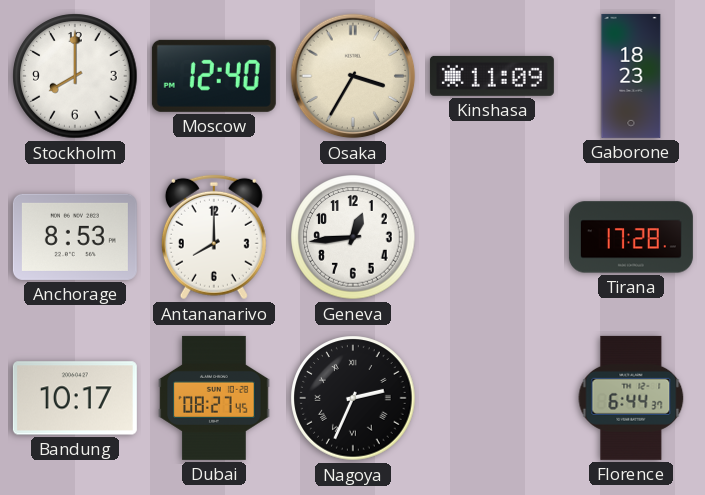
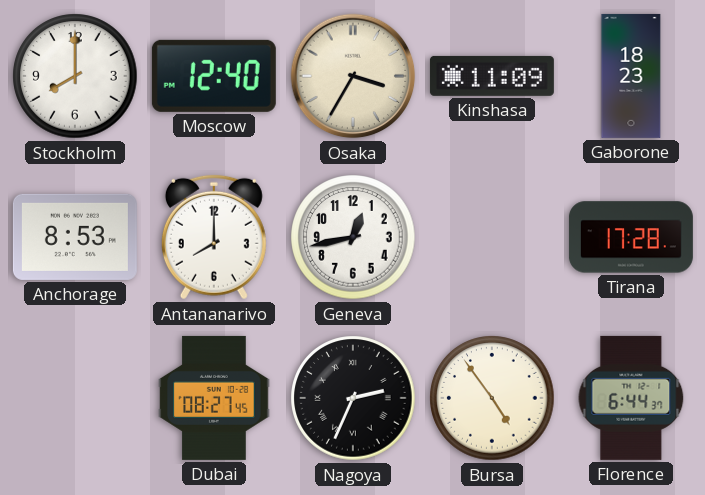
Geneva: 12:44 -> 12:43
Bandung: 10:17 -> none
Bursa: none -> 4:54
